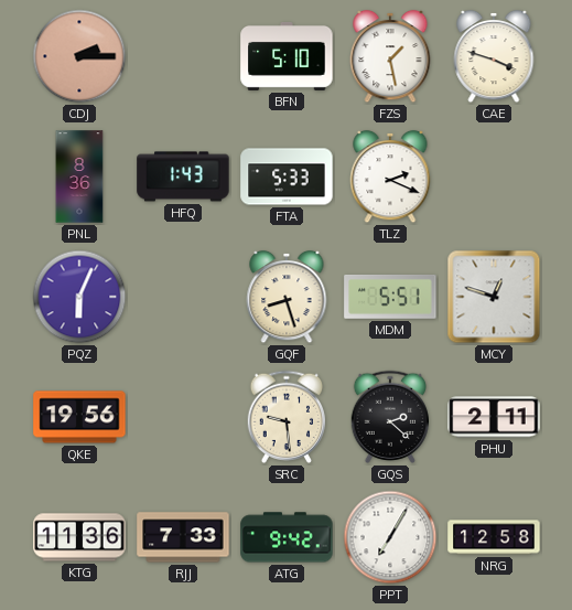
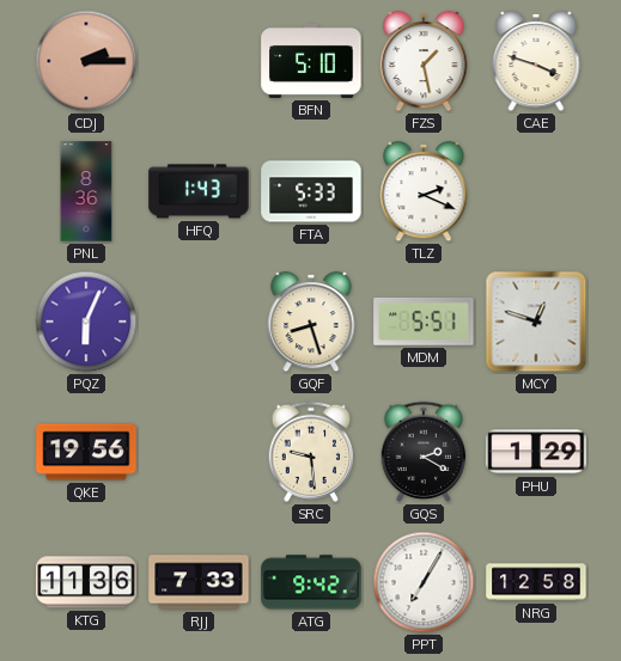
GQS: 2:22 -> 2:20
PHU: 2:11 -> 1:29
